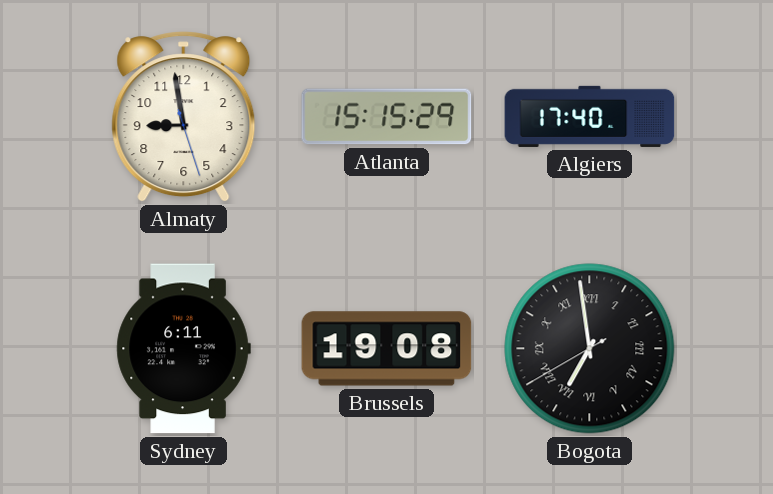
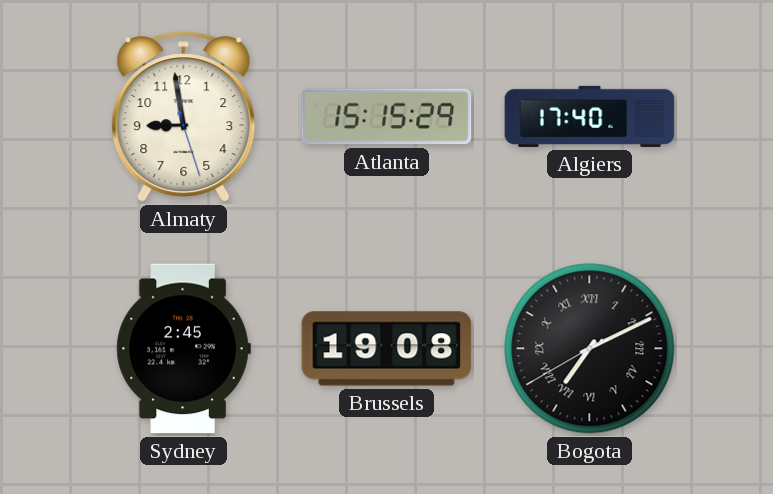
Sydney: 6:11 -> 2:45
Bogota: 6:58 -> 7:10
